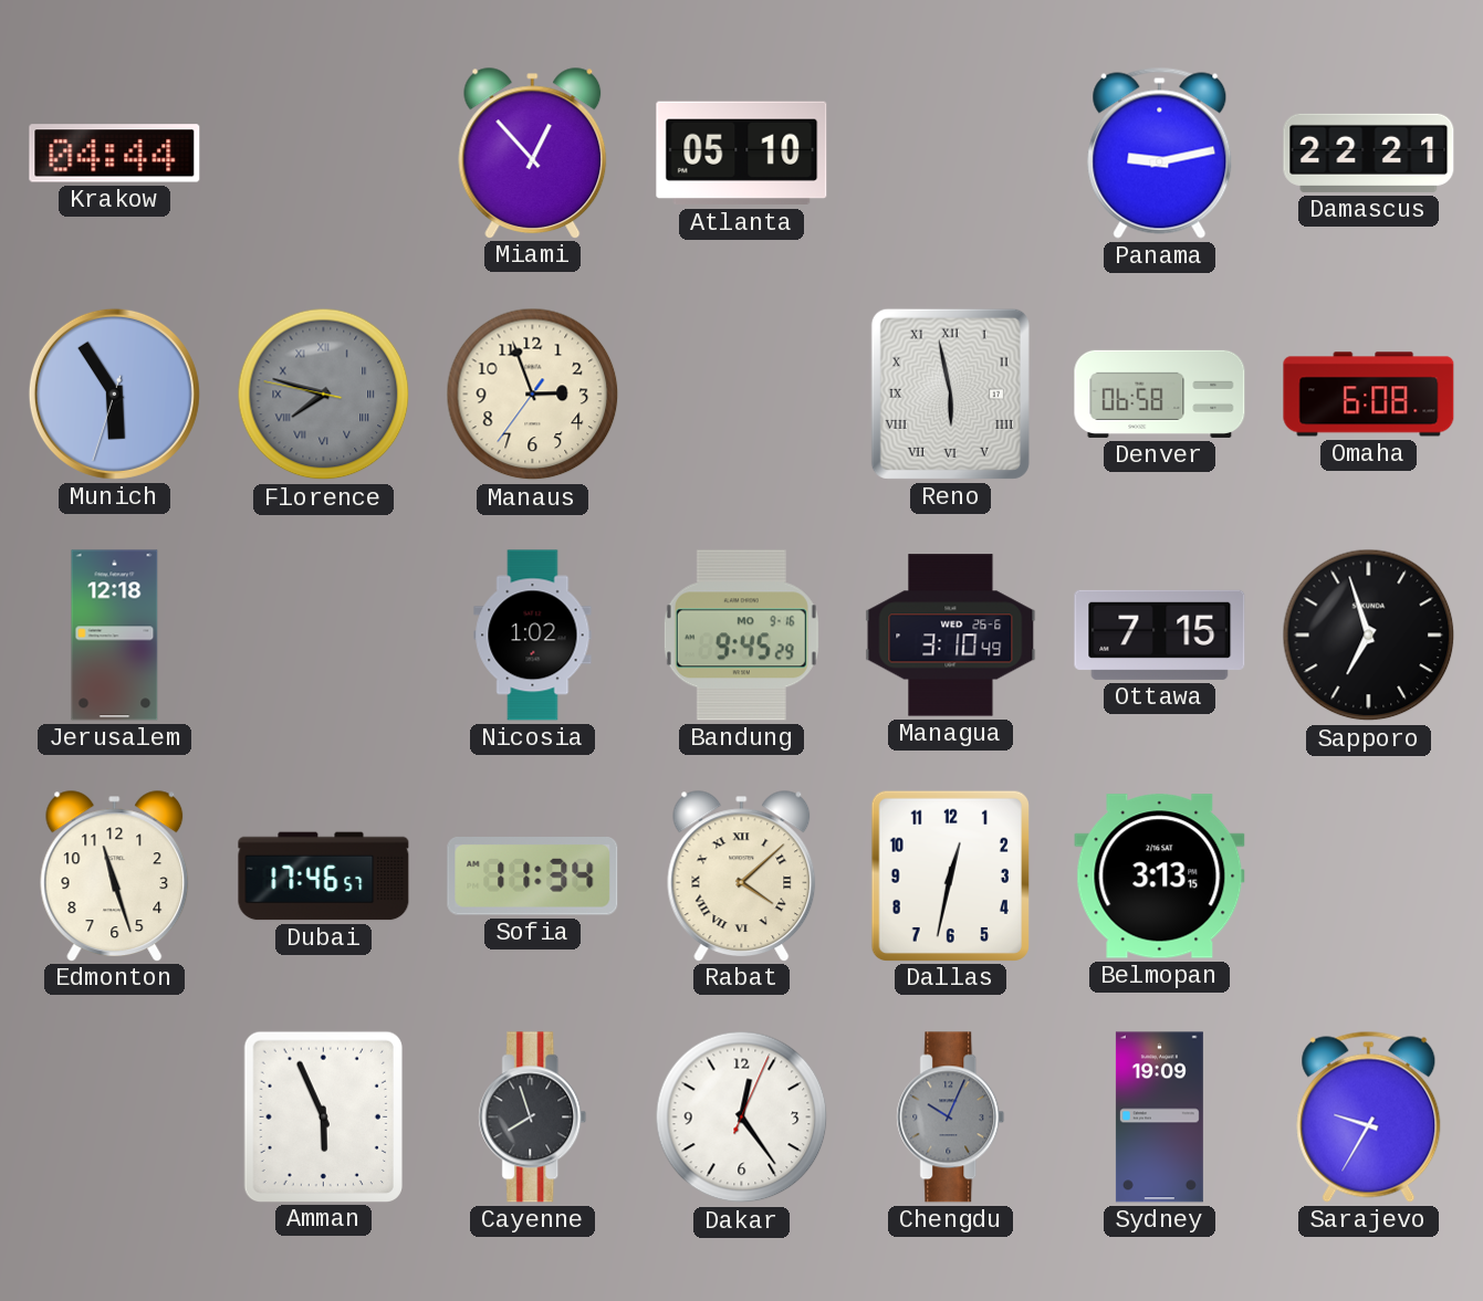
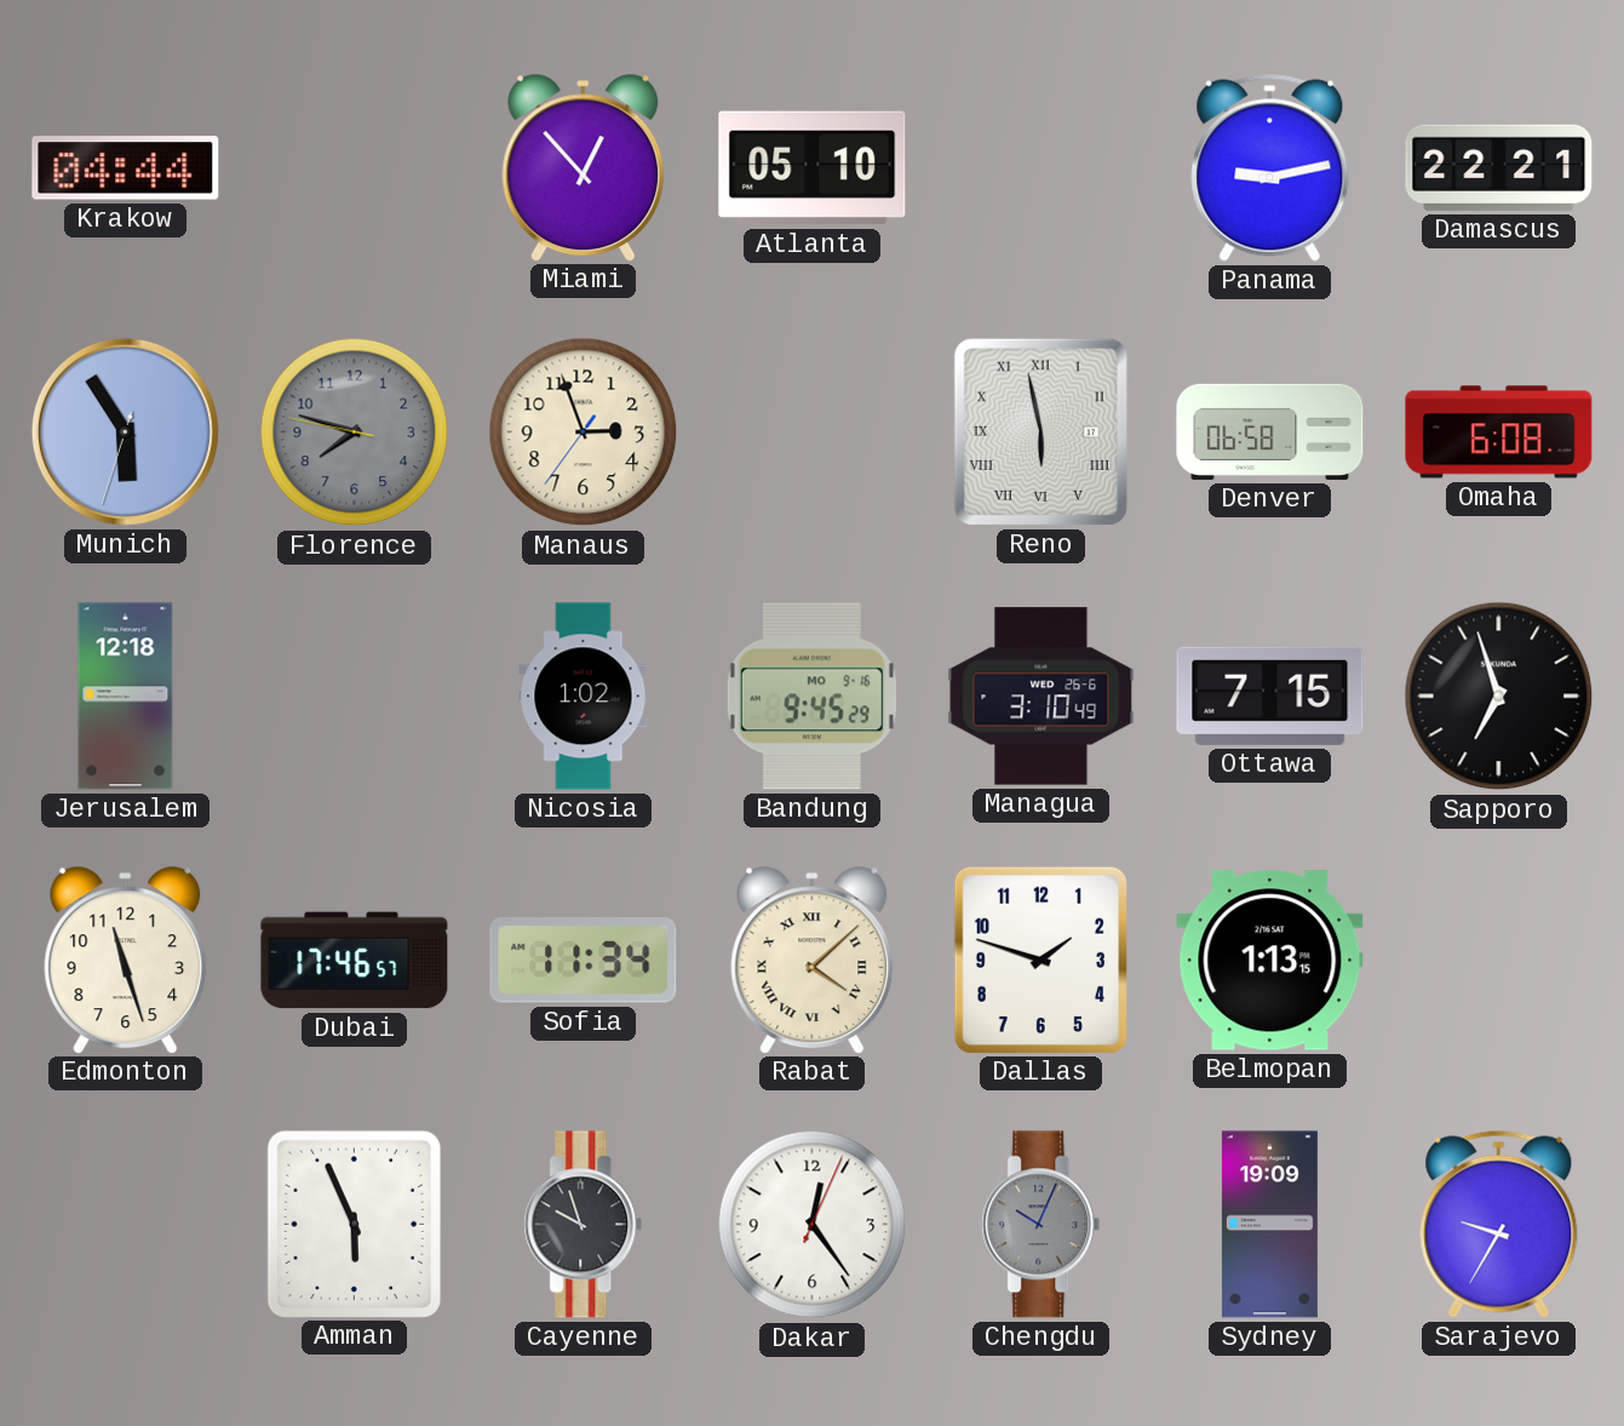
Florence numerals: Roman -> Arabic
Dallas: 12:32 -> 1:48
Belmopan: 3:13 -> 1:13
Cayenne: 7:57 -> 9:57
